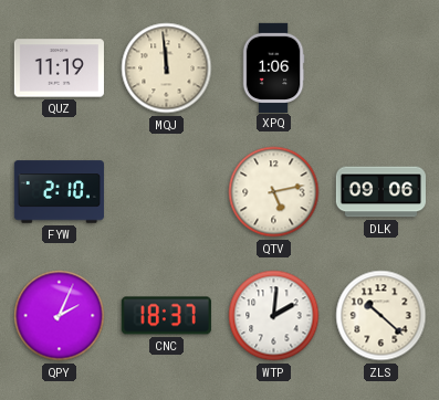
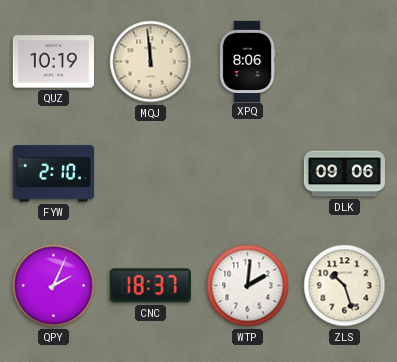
QUZ: 11:19 -> 10:19
XPQ: 1:06 -> 8:06
QTV: 5:13 -> none
ZLS: 10:22 -> 10:27
